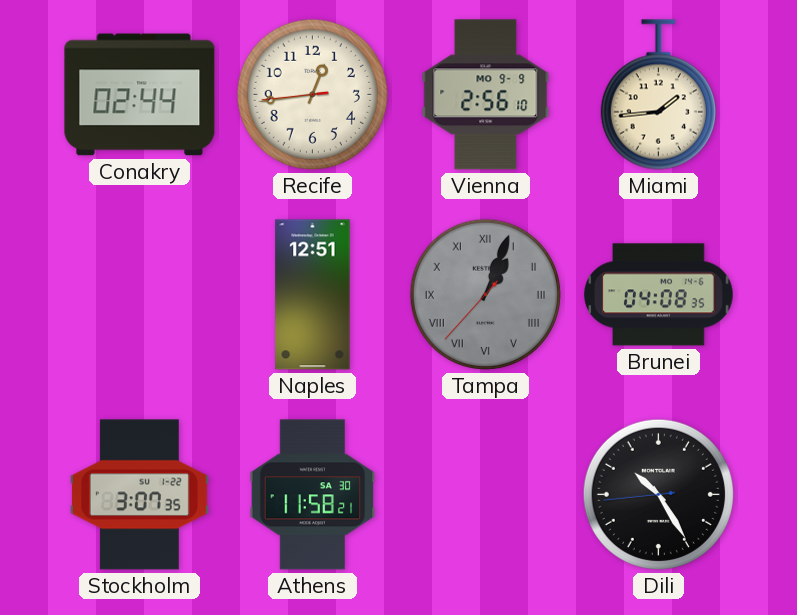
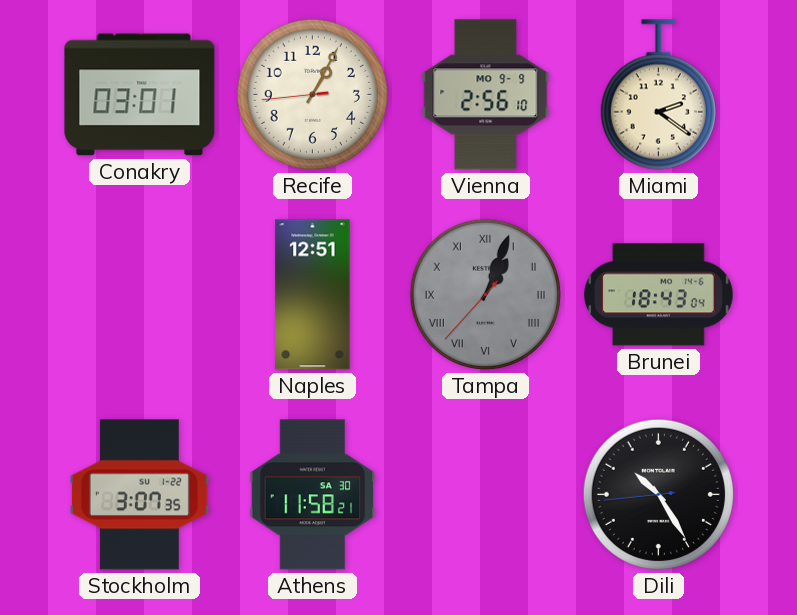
Conakry: 02:44 -> 03:01
Recife: 12:43 -> 1:04
Miami: 1:44 -> 2:21
Brunei: 04:08 -> 18:43
